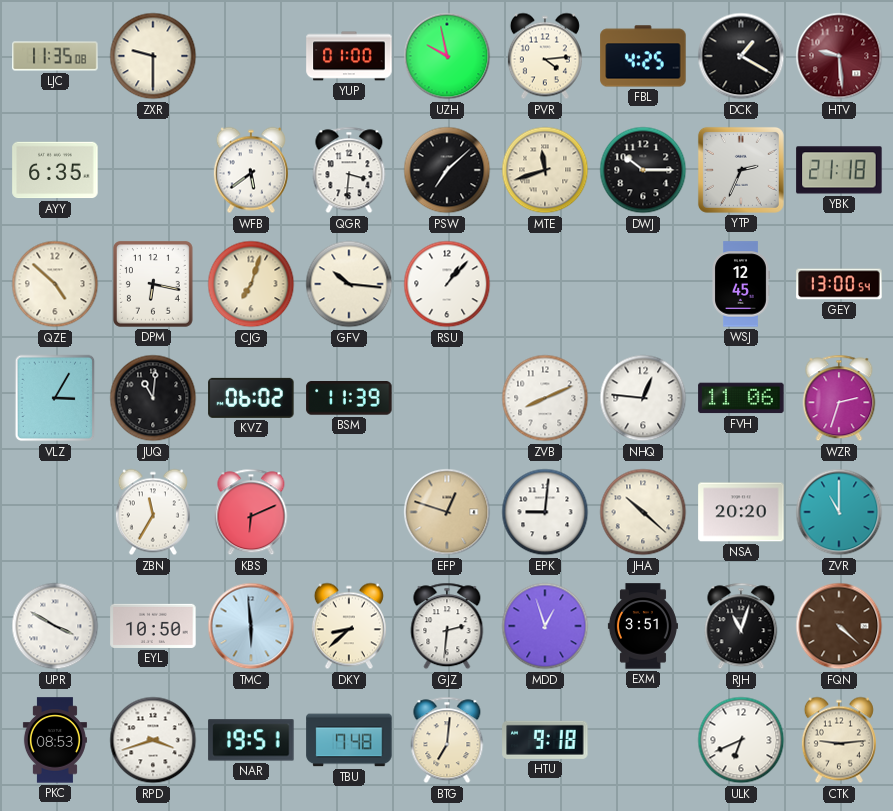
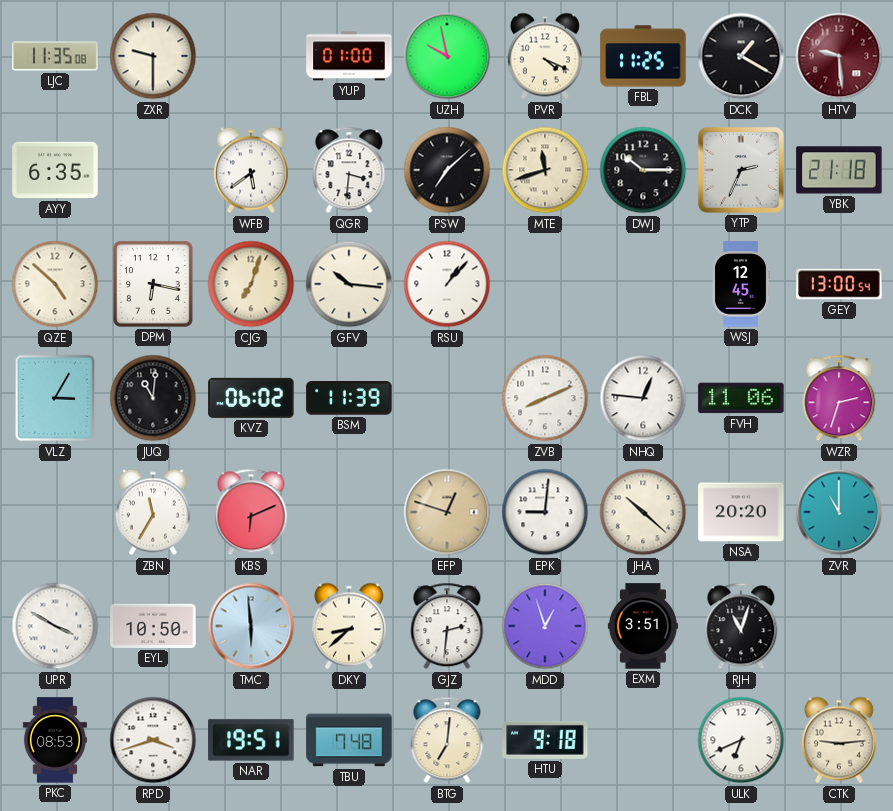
PVR: 4:14 -> 4:19
FBL: 4:25 -> 11:25
FQN: 4:22 -> none
